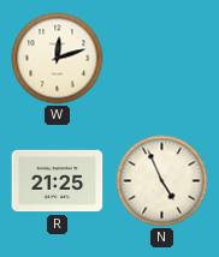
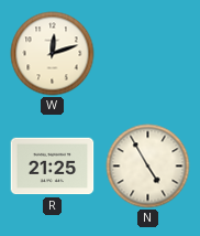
N: 4:56 -> 4:55
